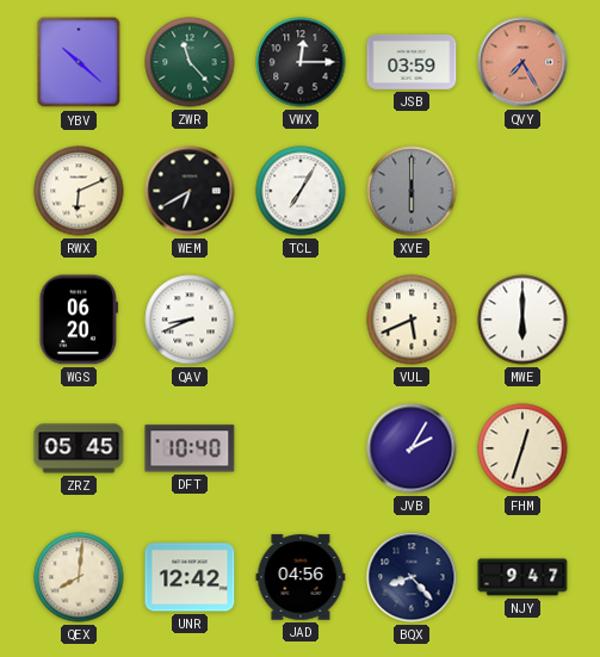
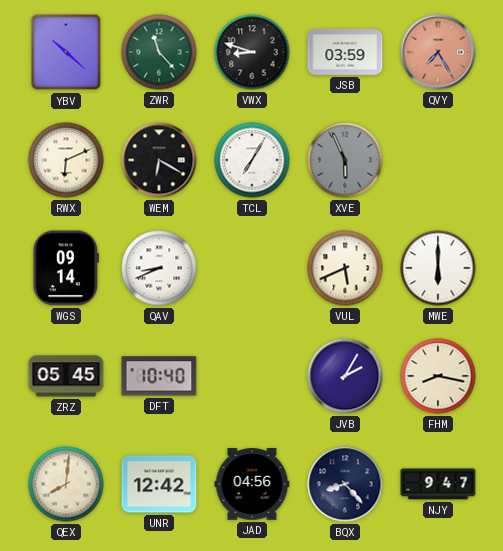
VWX: 12:15 -> 8:48
WEM: 6:40 -> 6:20
XVE: 6:00 -> 5:56
WGS: 06:20 -> 09:14
FHM: 12:33 -> 8:17
